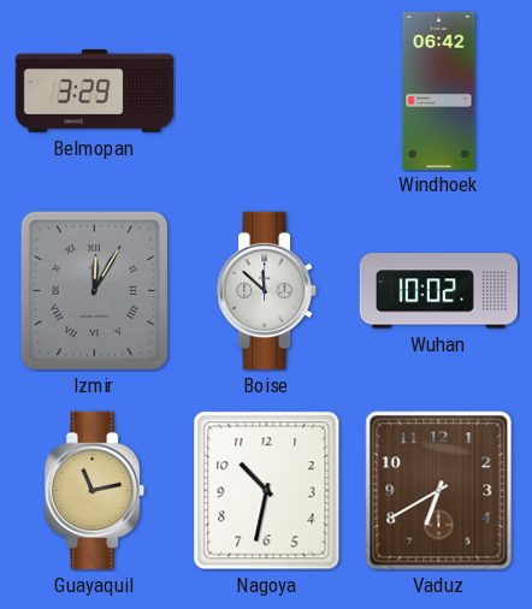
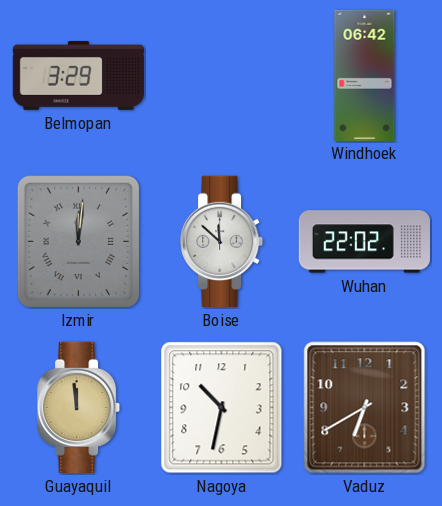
Izmir: 12:05 -> 12:01
Wuhan: 10:02 -> 22:02
Guayaquil: 11:13 -> 11:59
